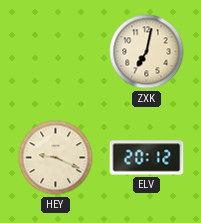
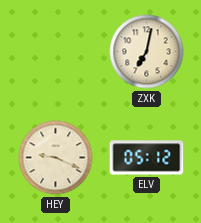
ELV: 20:12 -> 05:12
